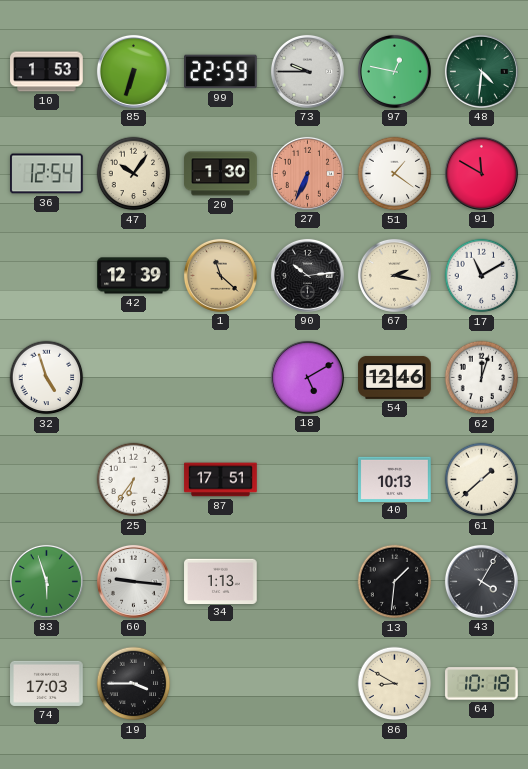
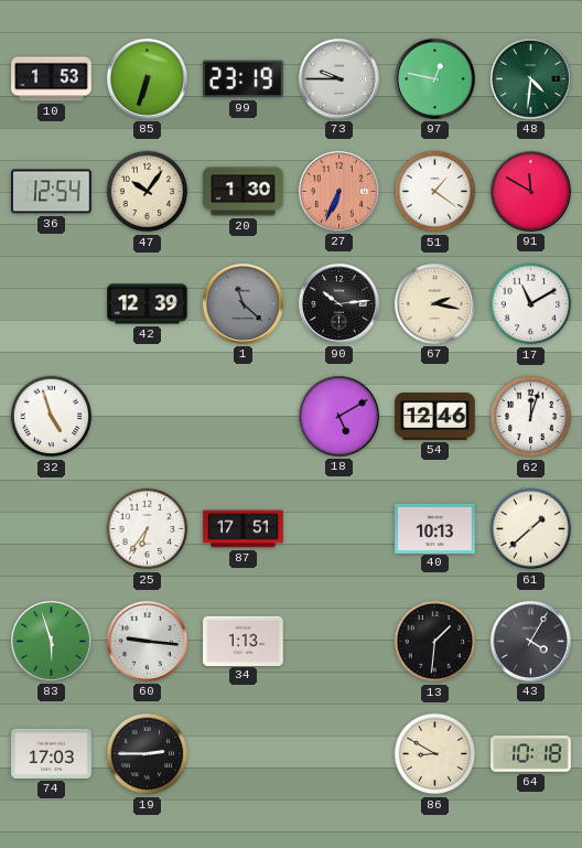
99: 22:59 -> 23:19
1 dial: champagne -> grey
19: 3:45 -> 2:45
